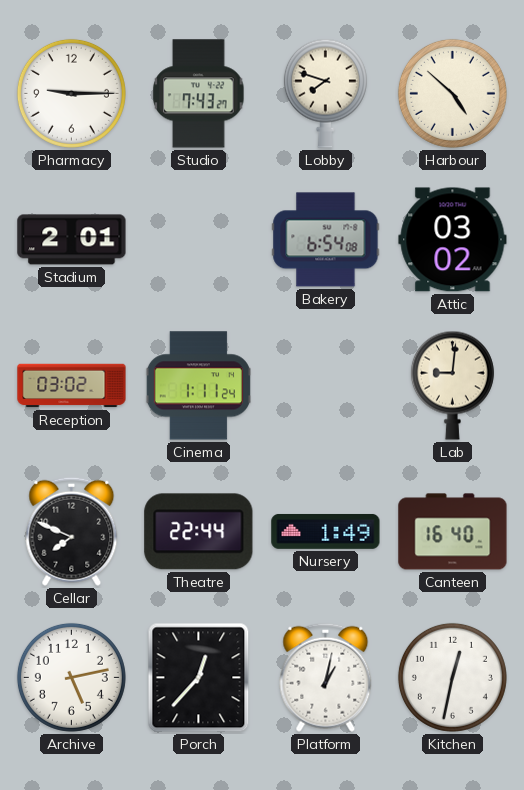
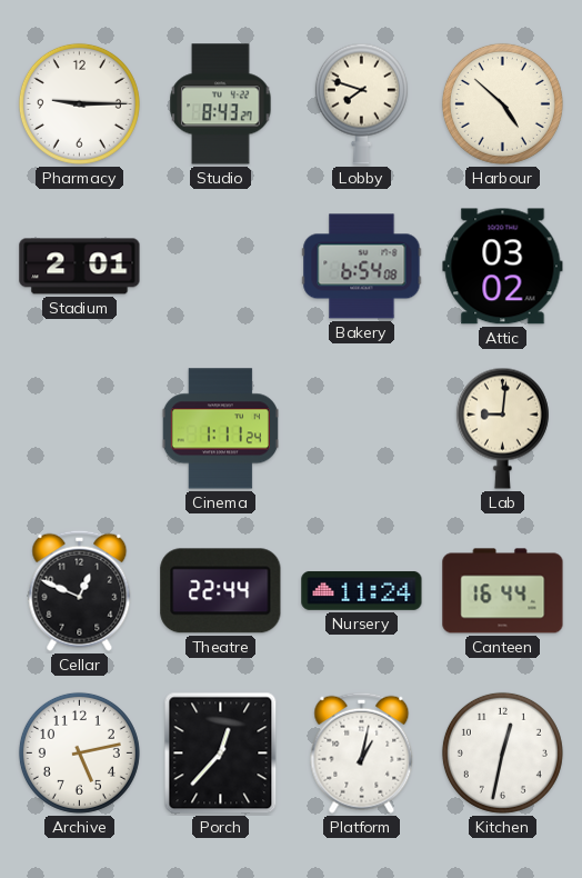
Studio: 7:43 -> 8:43
Reception: 03:02 -> none
Cellar: 7:49 -> 12:49
Nursery: 1:49 -> 11:24
Canteen: 16:40 -> 16:44
